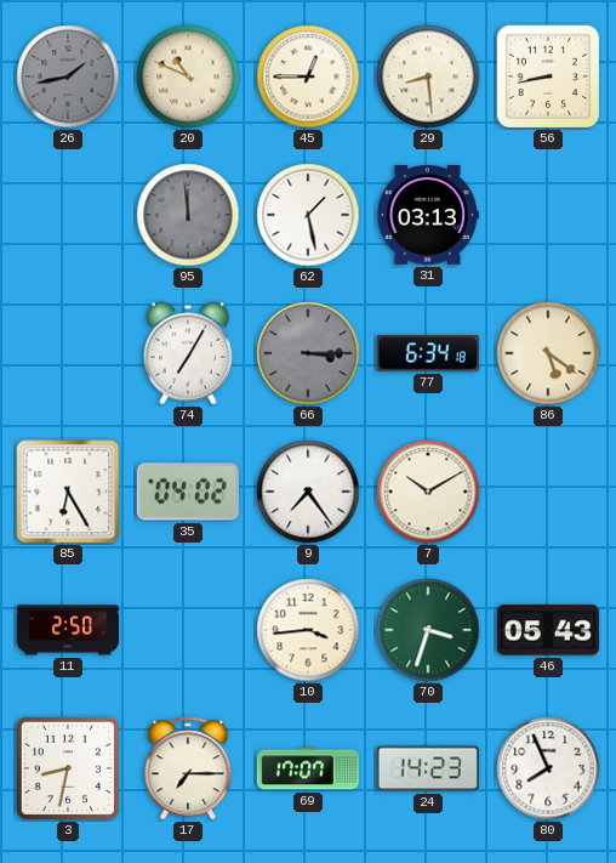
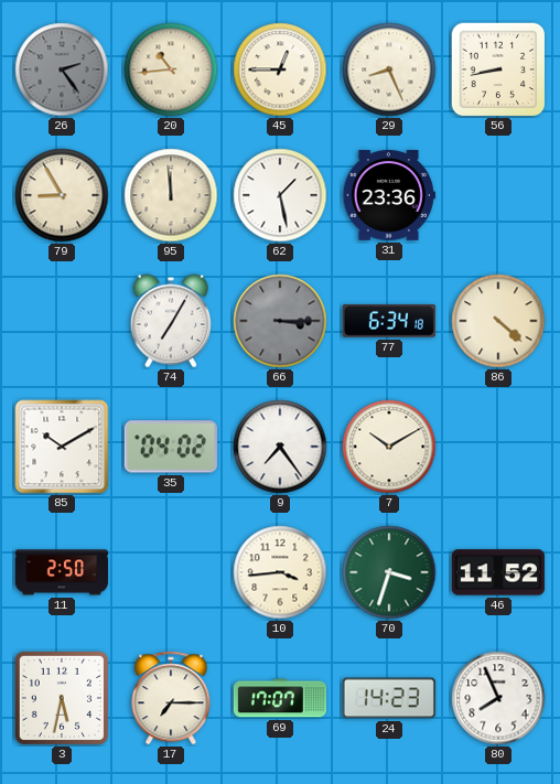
26: 1:43 -> 2:24
20: 10:49 -> 10:44
29: 8:29 -> 8:26
79: none -> 8:55
95 dial: grey -> cream
31: 03:13 -> 23:36
86: 5:21 -> 4:22
85: 6:25 -> 10:10
46: 05:43 -> 11:52
3: 8:32 -> 5:32
